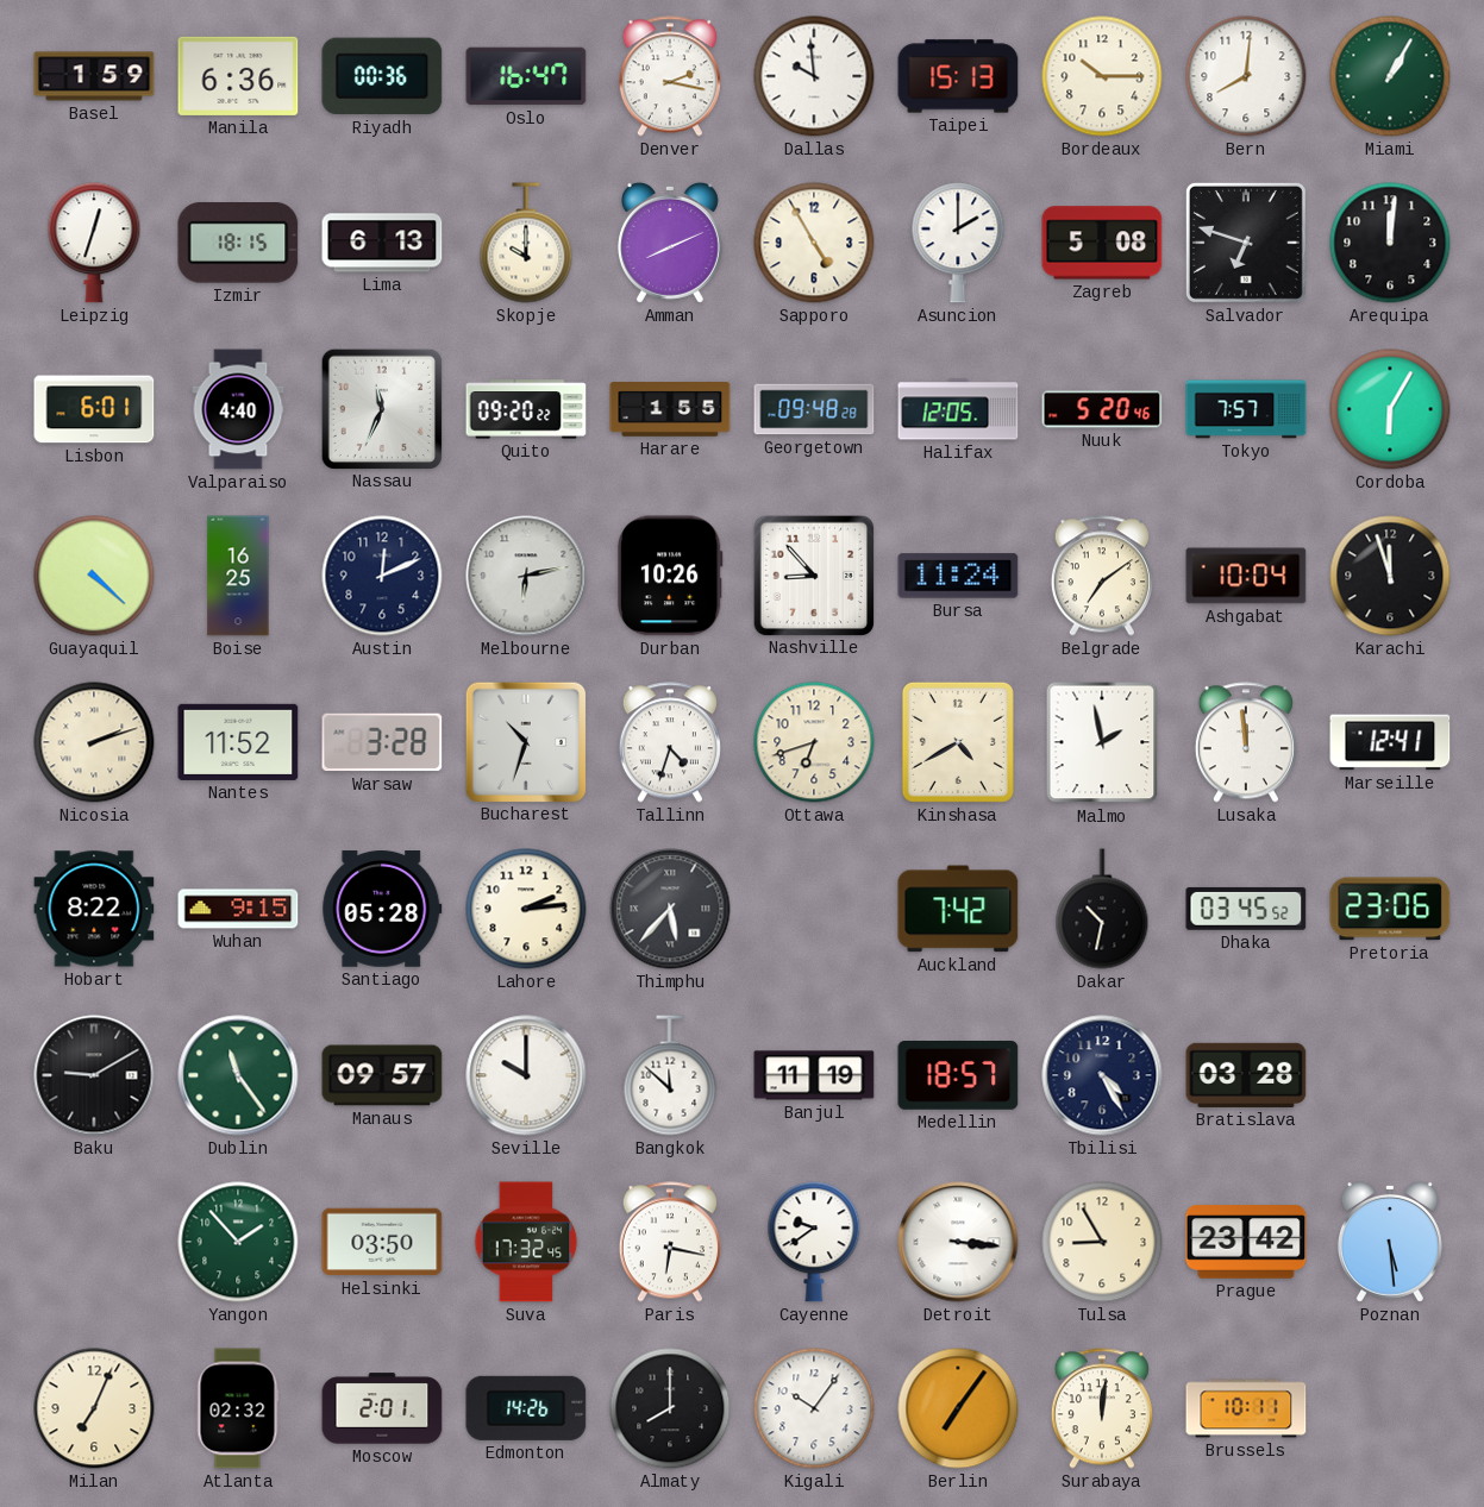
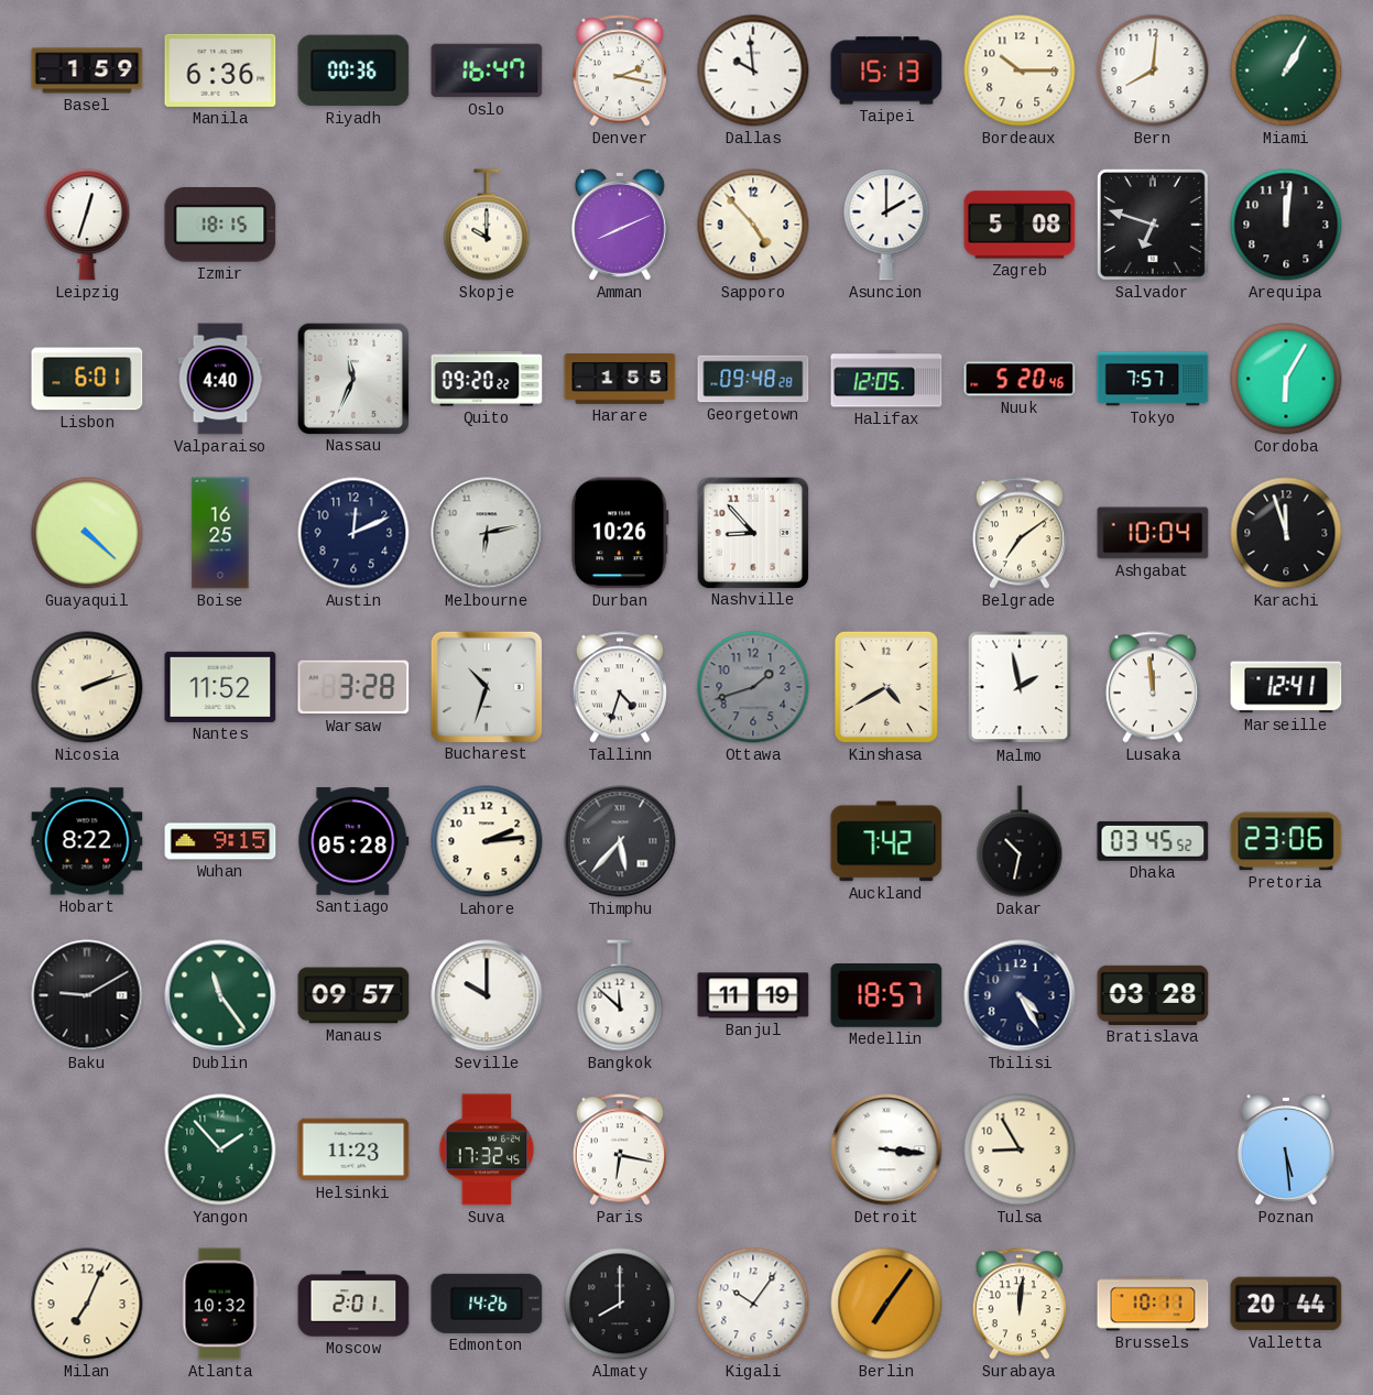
Lima: 6:13 -> none
Sapporo: 4:55 -> 4:53
Bursa: 11:24 -> none
Ottawa: 6:42 -> 1:42
Ottawa dial: cream -> grey
Helsinki: 03:50 -> 11:23
Cayenne: 9:39 -> none
Prague: 23:42 -> none
Atlanta: 02:32 -> 10:32
Valletta: none -> 20:44
